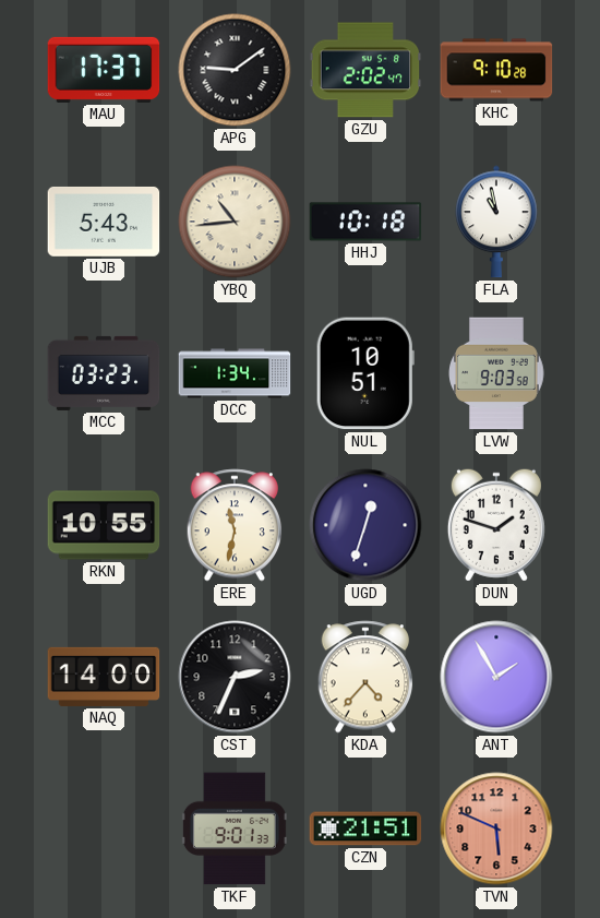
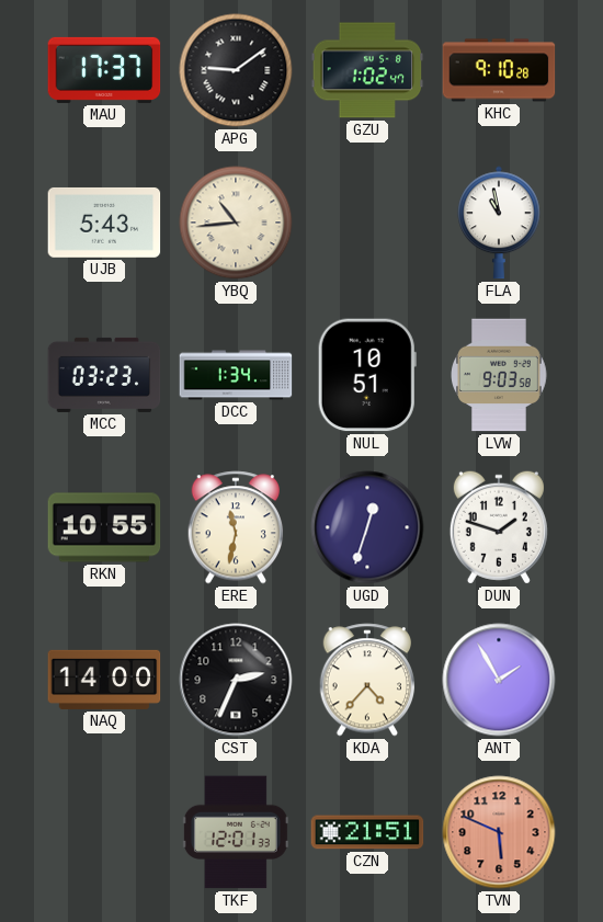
GZU: 2:02 -> 1:02
HHJ: 10:18 -> none
TKF: 9:01 -> 12:01
